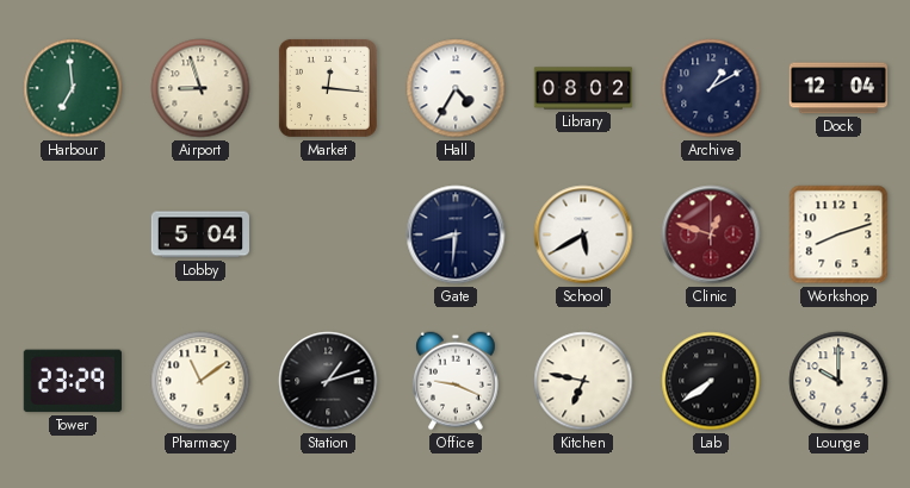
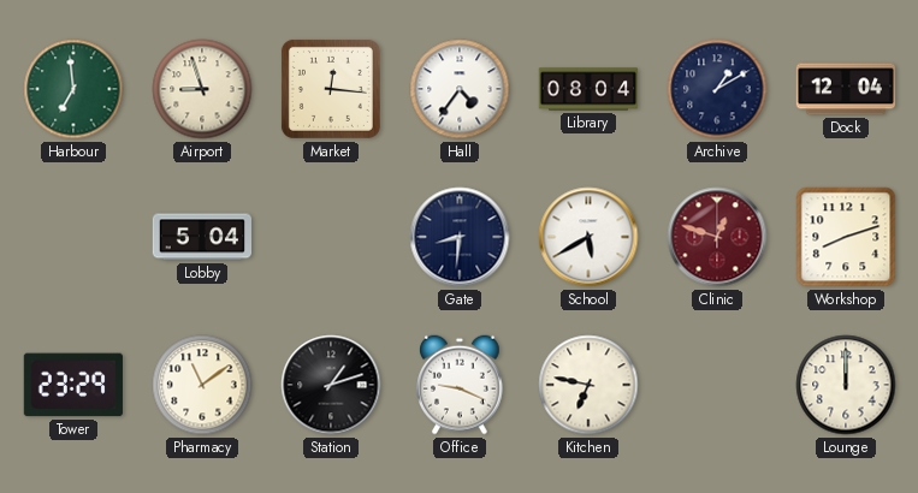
Hall: 4:35 -> 4:36
Library: 08:02 -> 08:04
Lab: 7:39 -> none
Lounge: 10:00 -> 12:00
